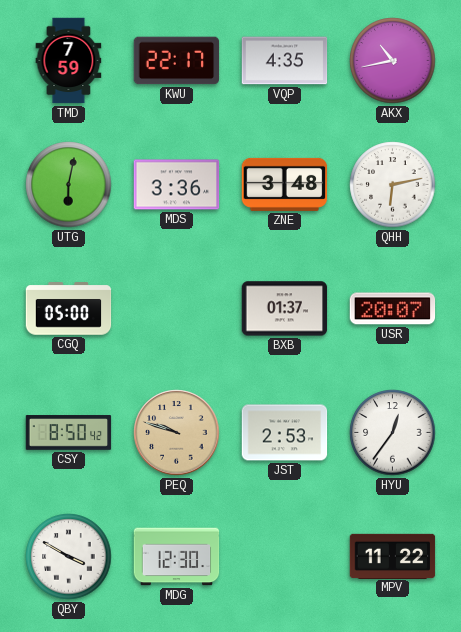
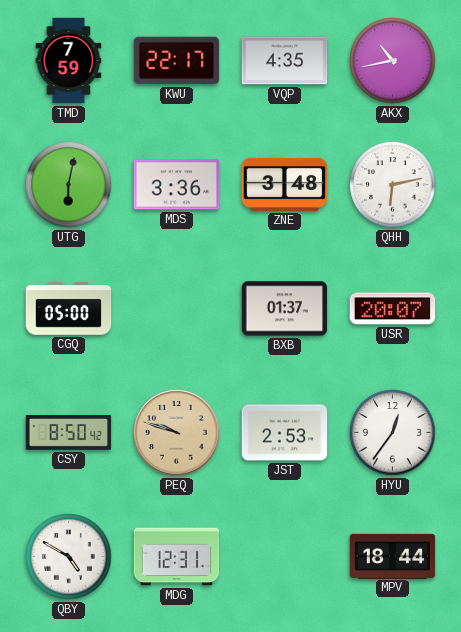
QBY: 3:50 -> 4:50
MDG: 12:30 -> 12:31
MPV: 11:22 -> 18:44
